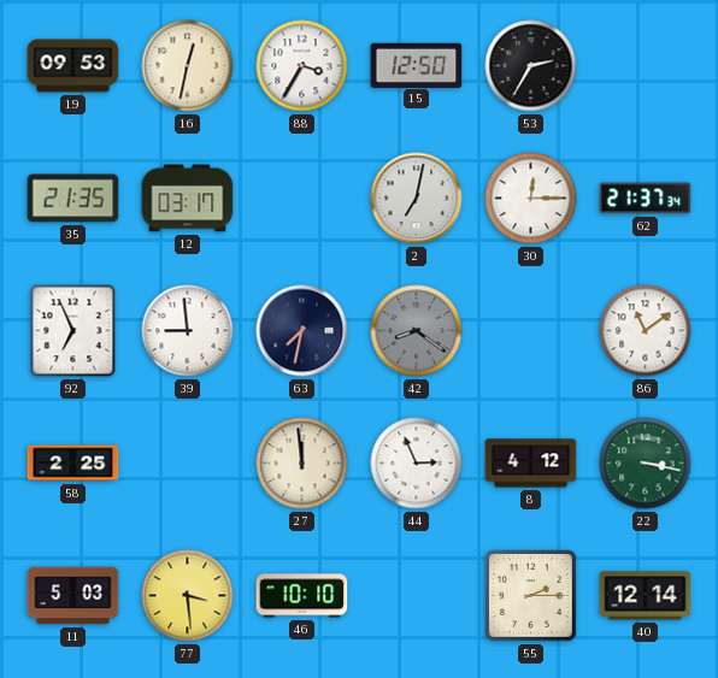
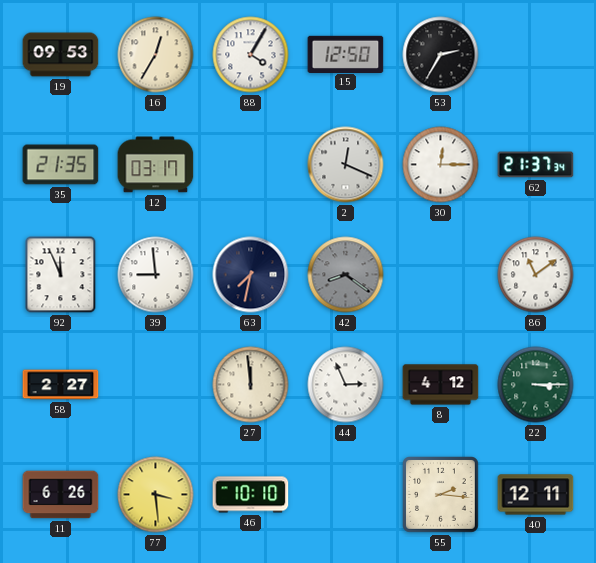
16: 12:32 -> 12:35
88: 3:35 -> 4:05
2: 7:02 -> 12:19
92: 6:56 -> 11:56
58: 2:25 -> 2:27
22: 3:17 -> 3:15
11: 5:03 -> 6:26
55: 2:15 -> 2:16
40: 12:14 -> 12:11
